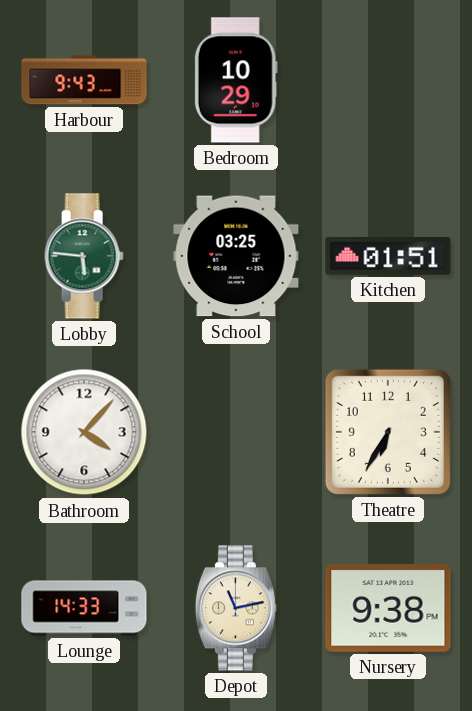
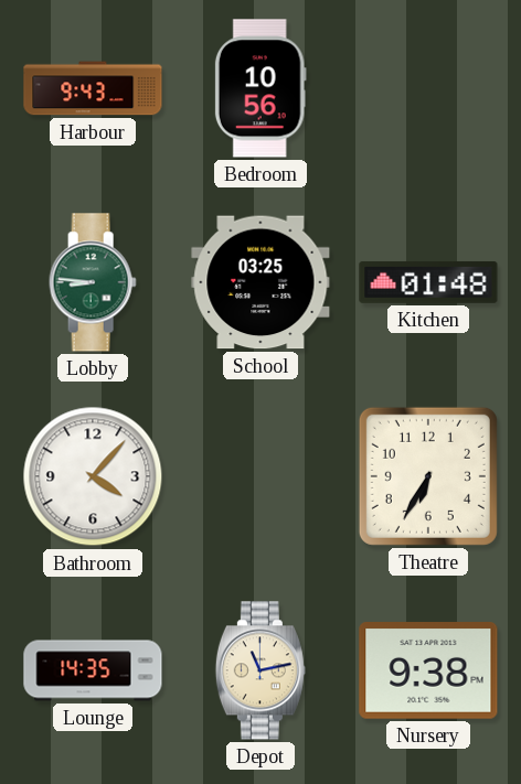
Bedroom: 10:29 -> 10:56
Lobby: 5:46 -> 8:46
Kitchen: 01:51 -> 01:48
Lounge: 14:33 -> 14:35
